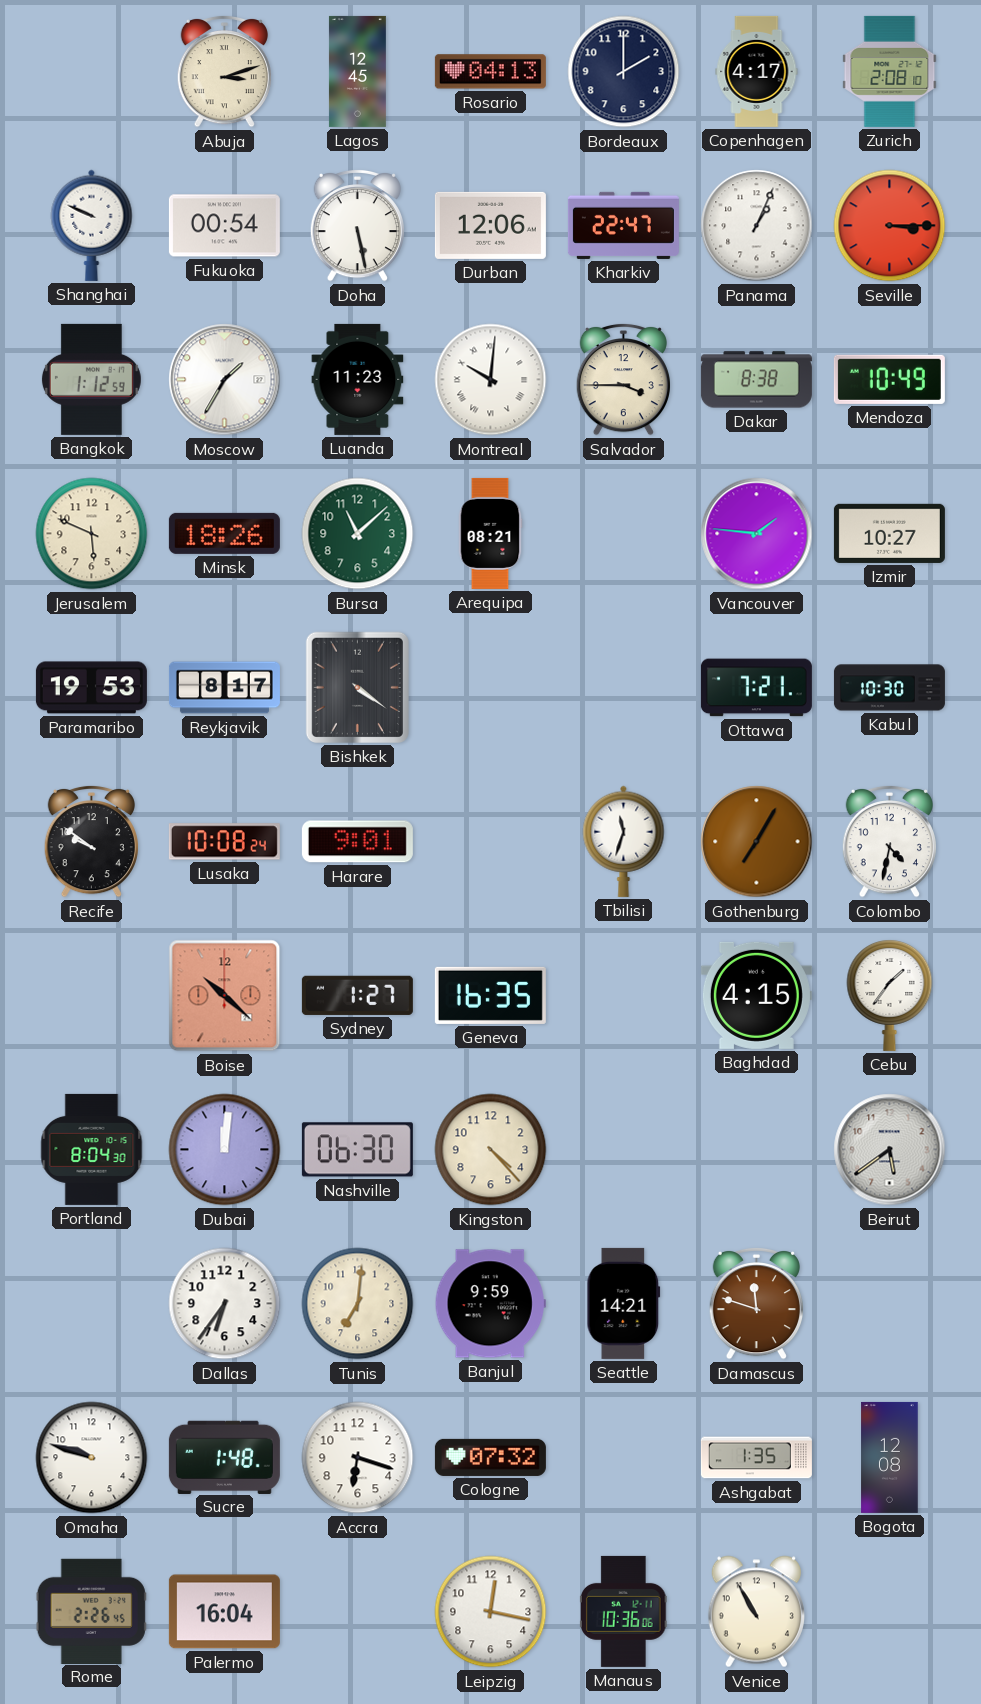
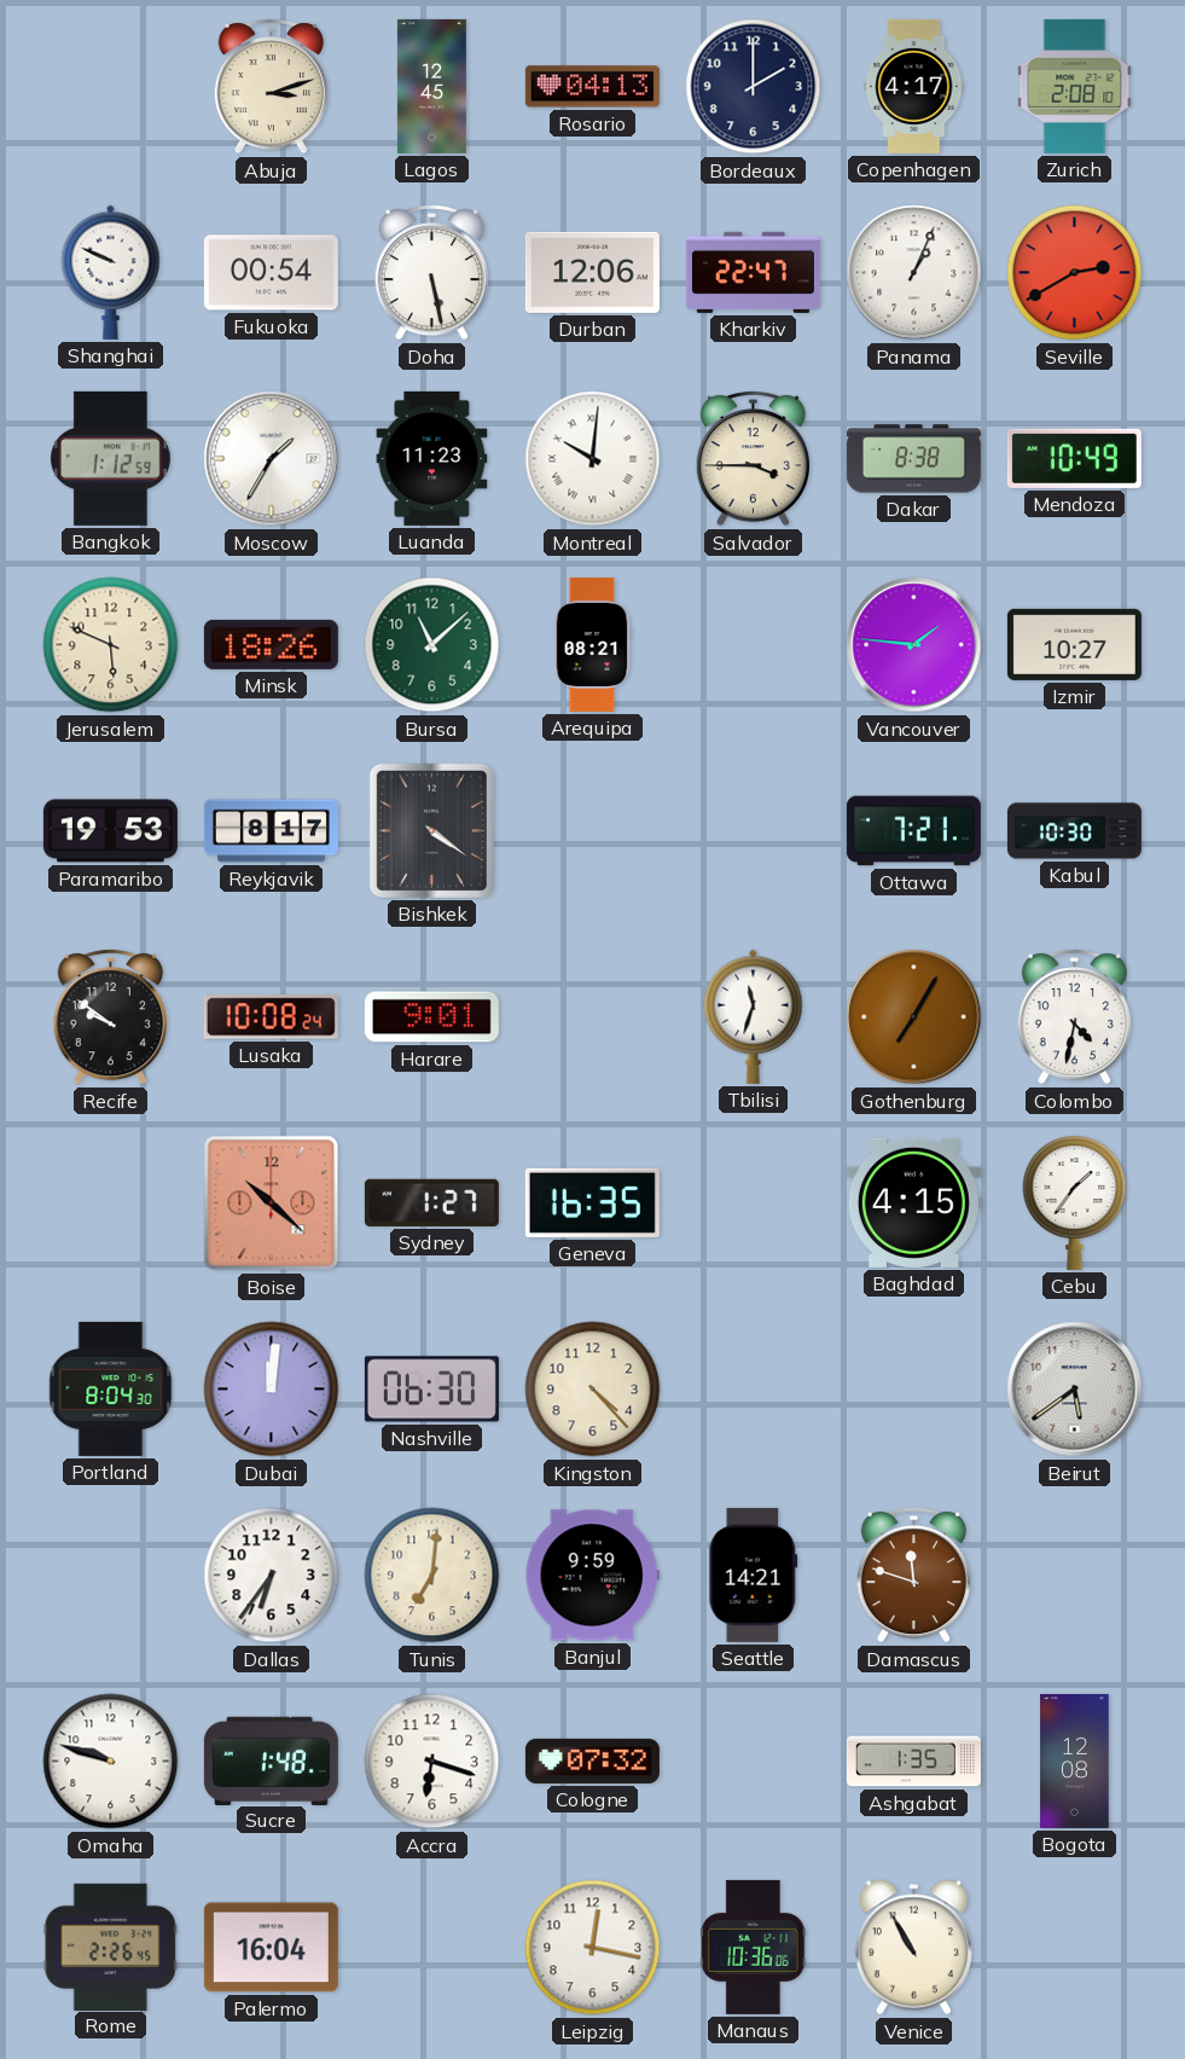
Seville: 3:15 -> 2:40
